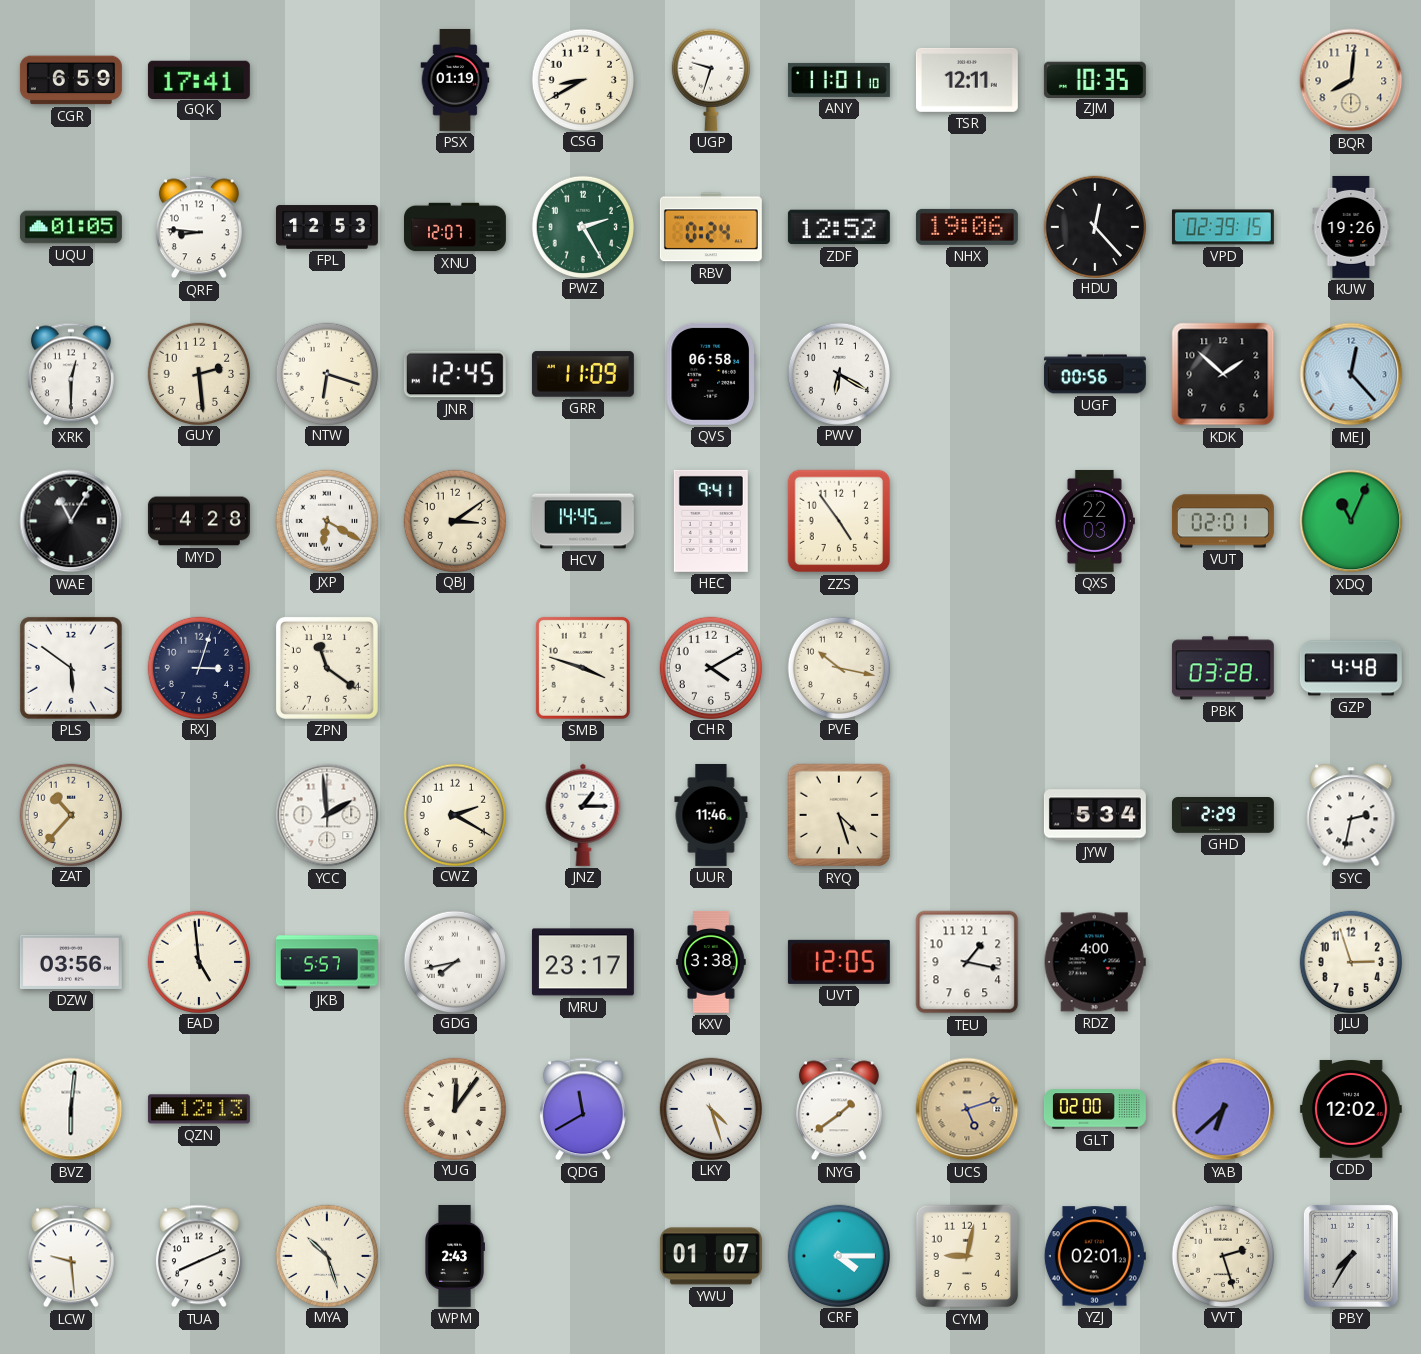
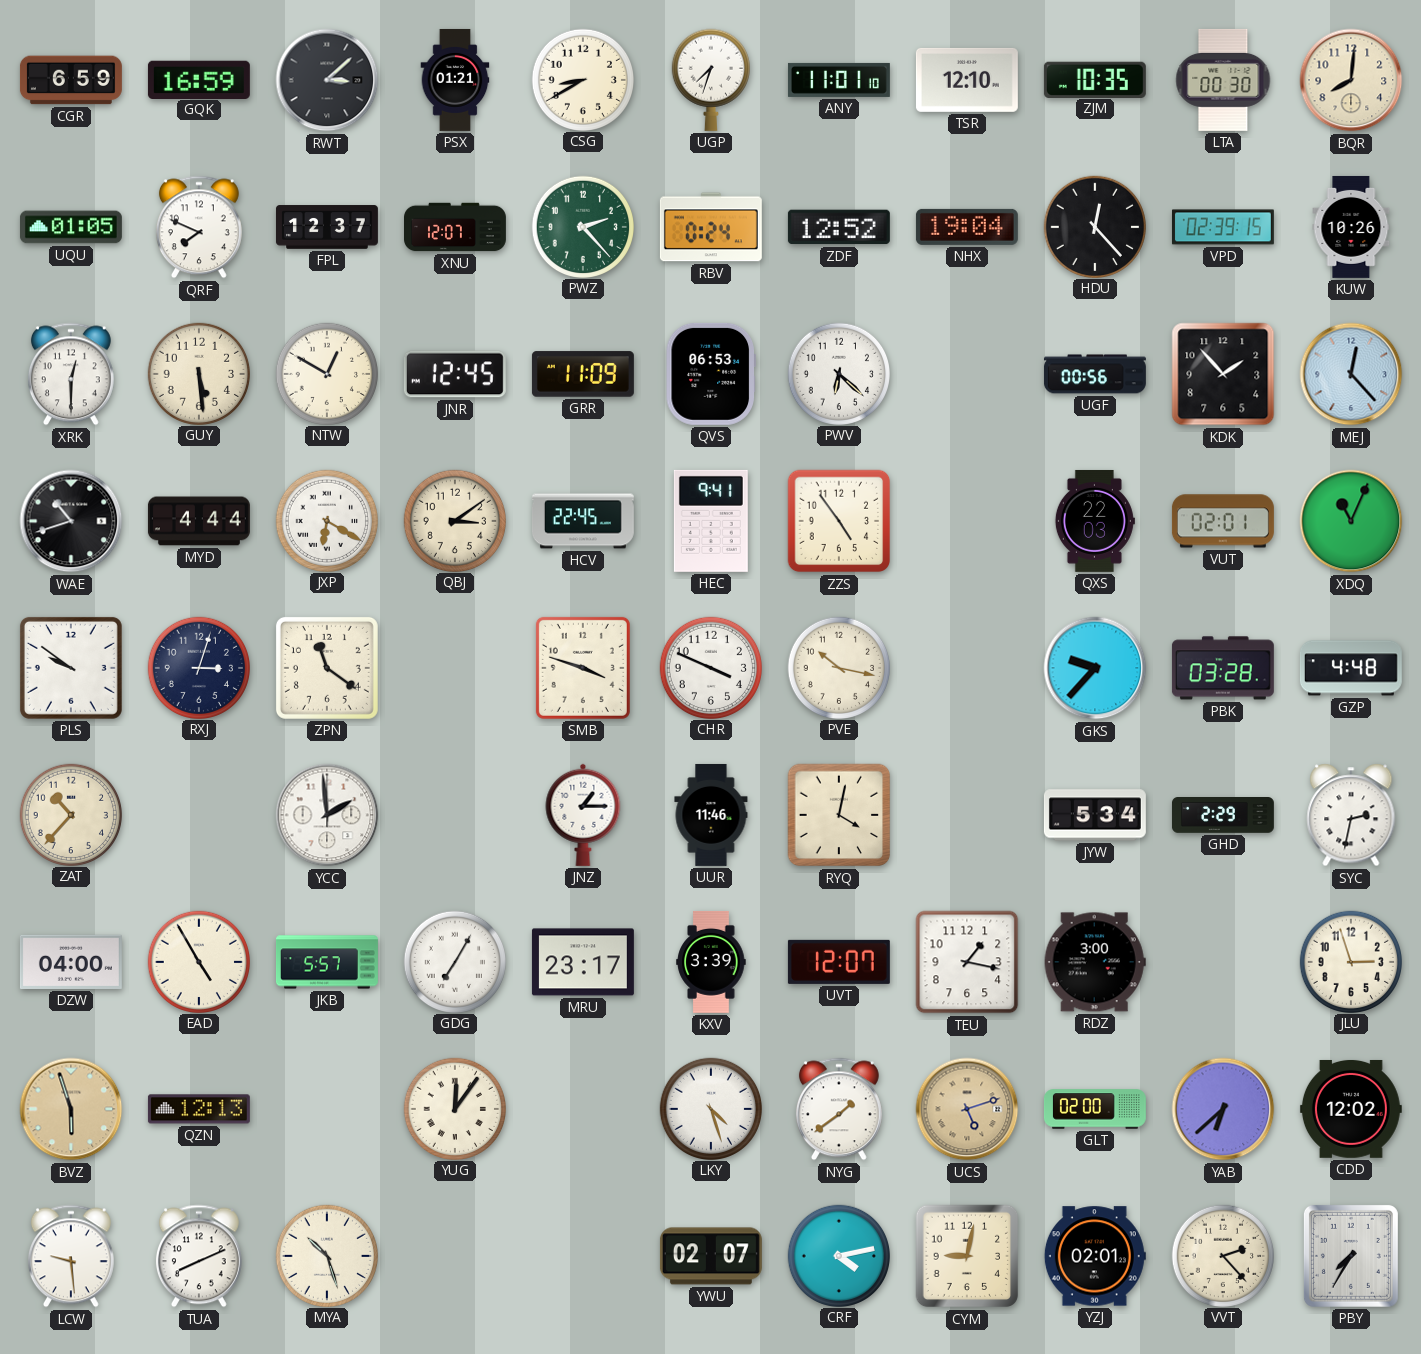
GQK: 17:41 -> 16:59
RWT: none -> 3:08
PSX: 01:19 -> 01:21
UGP: 9:33 -> 7:33
TSR: 12:11 -> 12:10
LTA: none -> 00:30
QRF: 8:46 -> 7:49
FPL: 12:53 -> 12:37
PWZ: 2:25 -> 2:23
NHX: 19:06 -> 19:04
KUW: 19:26 -> 10:26
GUY: 2:29 -> 5:29
NTW: 6:18 -> 12:50
QVS: 06:58 -> 06:53
PWV: 6:20 -> 6:22
KDK: 1:52 -> 1:53
WAE: 11:05 -> 10:42
MYD: 4:28 -> 4:44
HCV: 14:45 -> 22:45
PLS: 5:51 -> 9:51
CHR: 4:10 -> 3:49
GKS: none -> 9:37
CWZ: 2:20 -> none
RYQ: 4:27 -> 4:02
DZW: 03:56 -> 04:00
EAD: 4:59 -> 4:55
GDG: 7:43 -> 7:05
KXV: 3:38 -> 3:39
UVT: 12:05 -> 12:07
RDZ: 4:00 -> 3:00
BVZ: 6:01 -> 5:57
BVZ dial: white -> champagne
QDG: 11:40 -> none
WPM: 2:43 -> none
YWU: 01:07 -> 02:07
CRF: 4:15 -> 4:13
VVT: 2:27 -> 2:23
